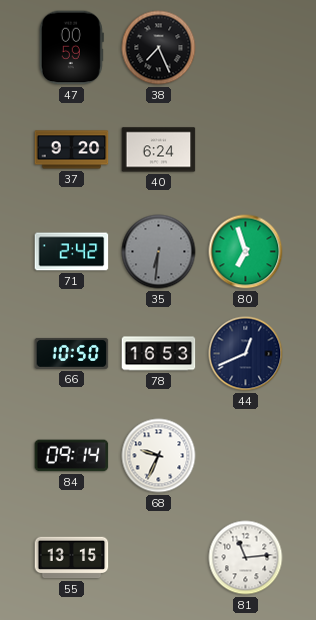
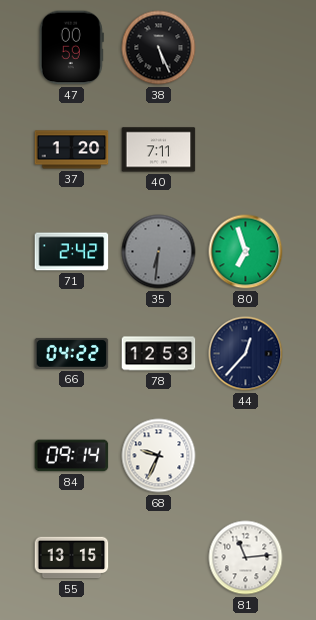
38: 7:26 -> 5:26
37: 9:20 -> 1:20
40: 6:24 -> 7:11
66: 10:50 -> 04:22
78: 16:53 -> 12:53
44: 12:41 -> 12:37
